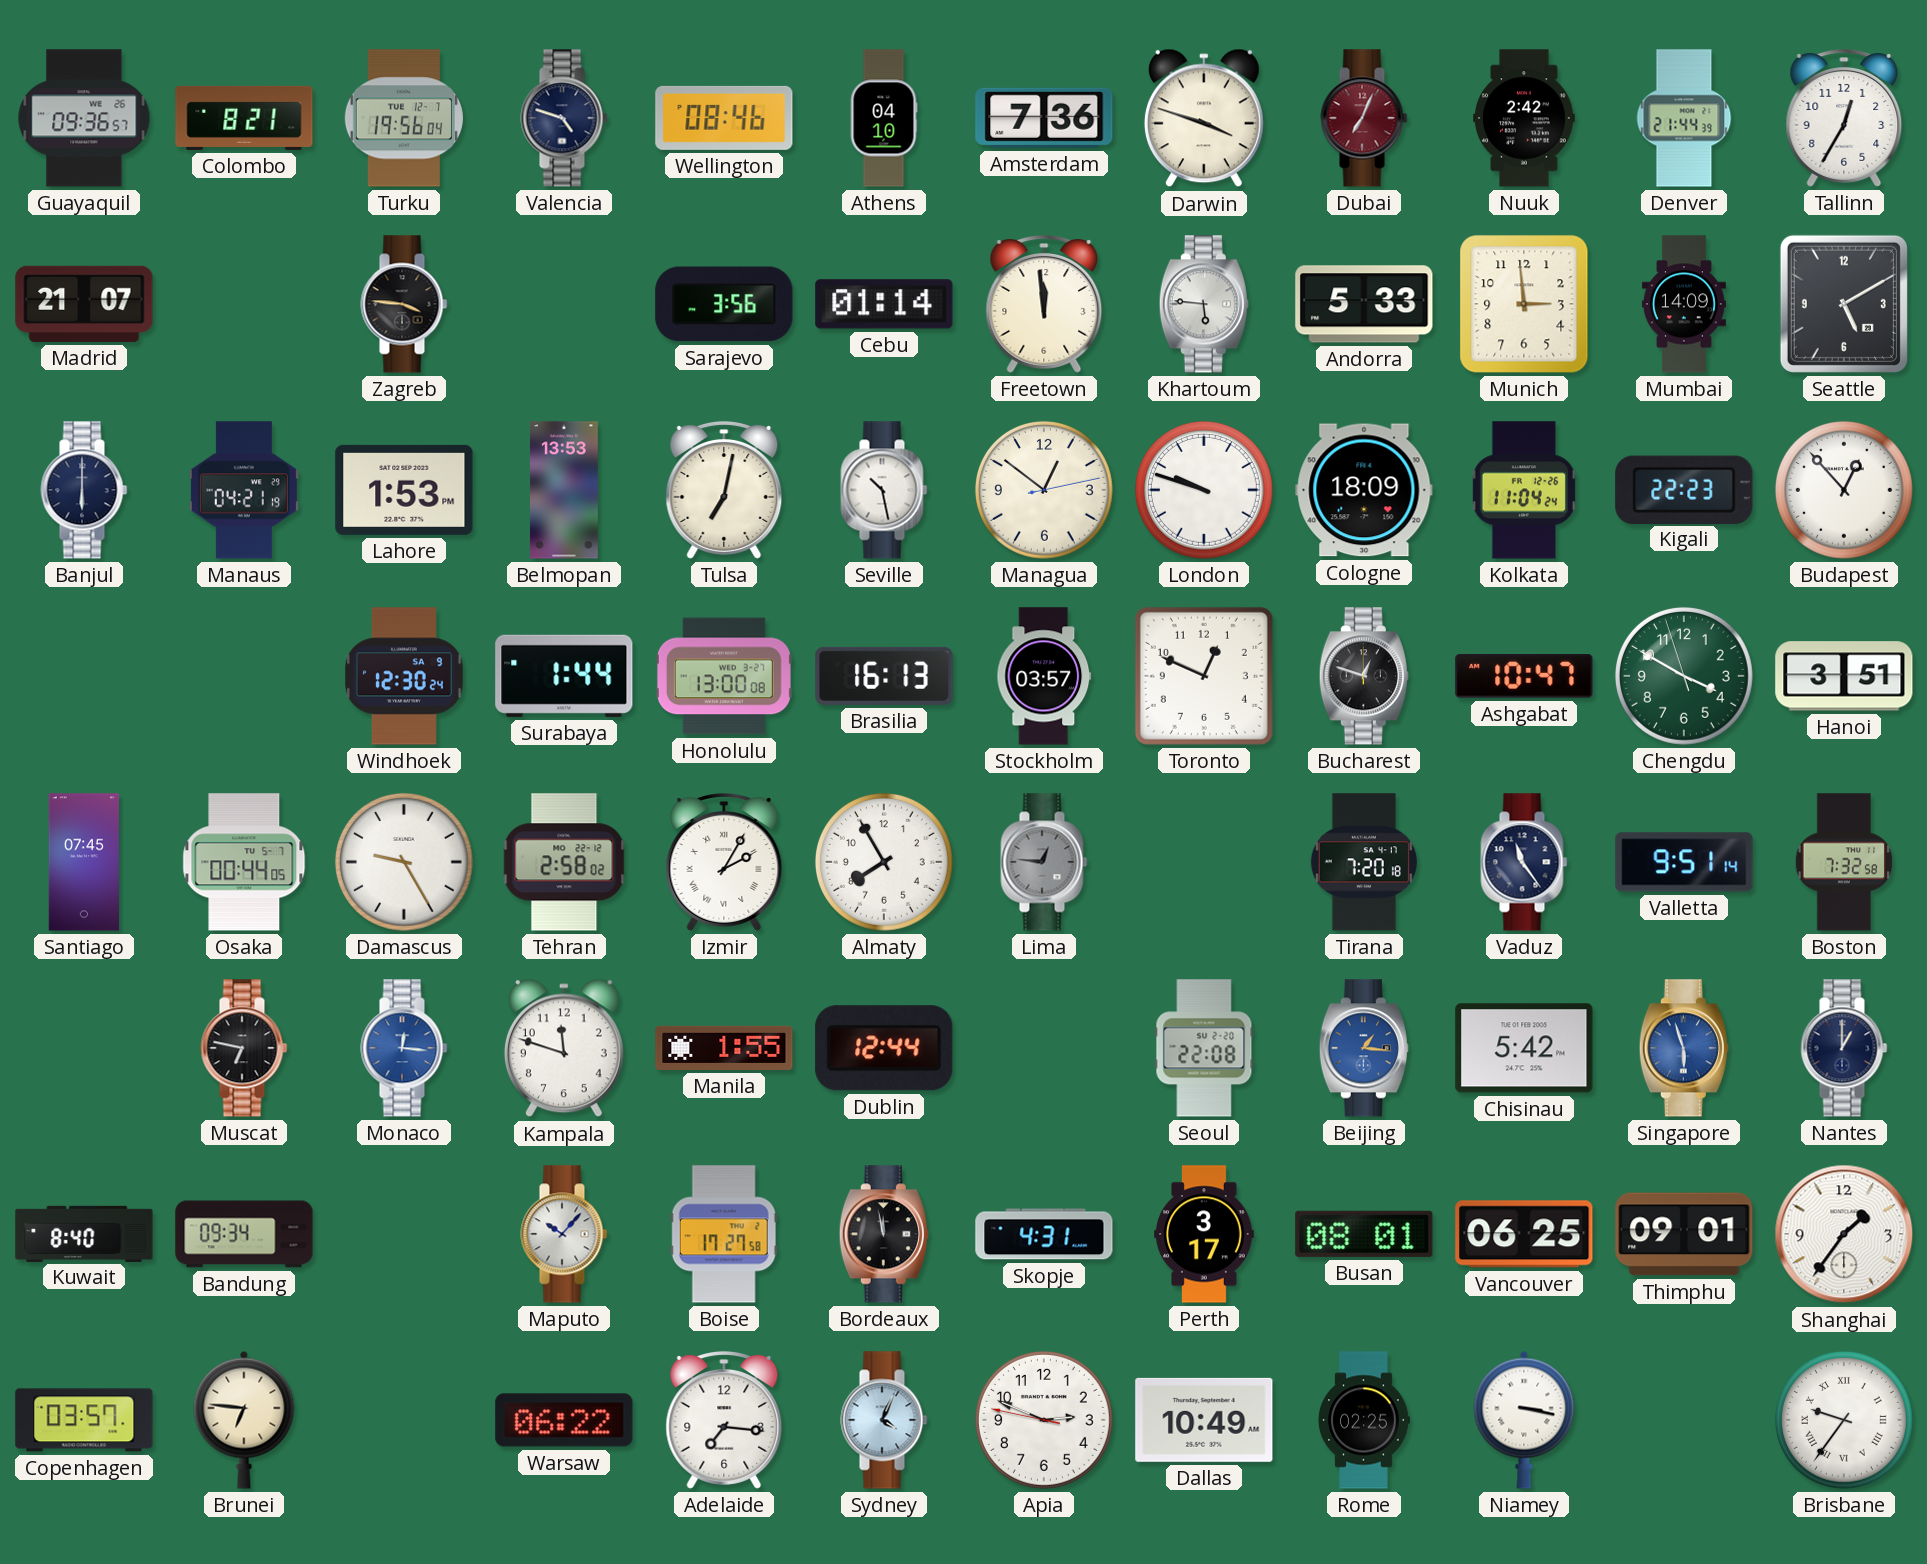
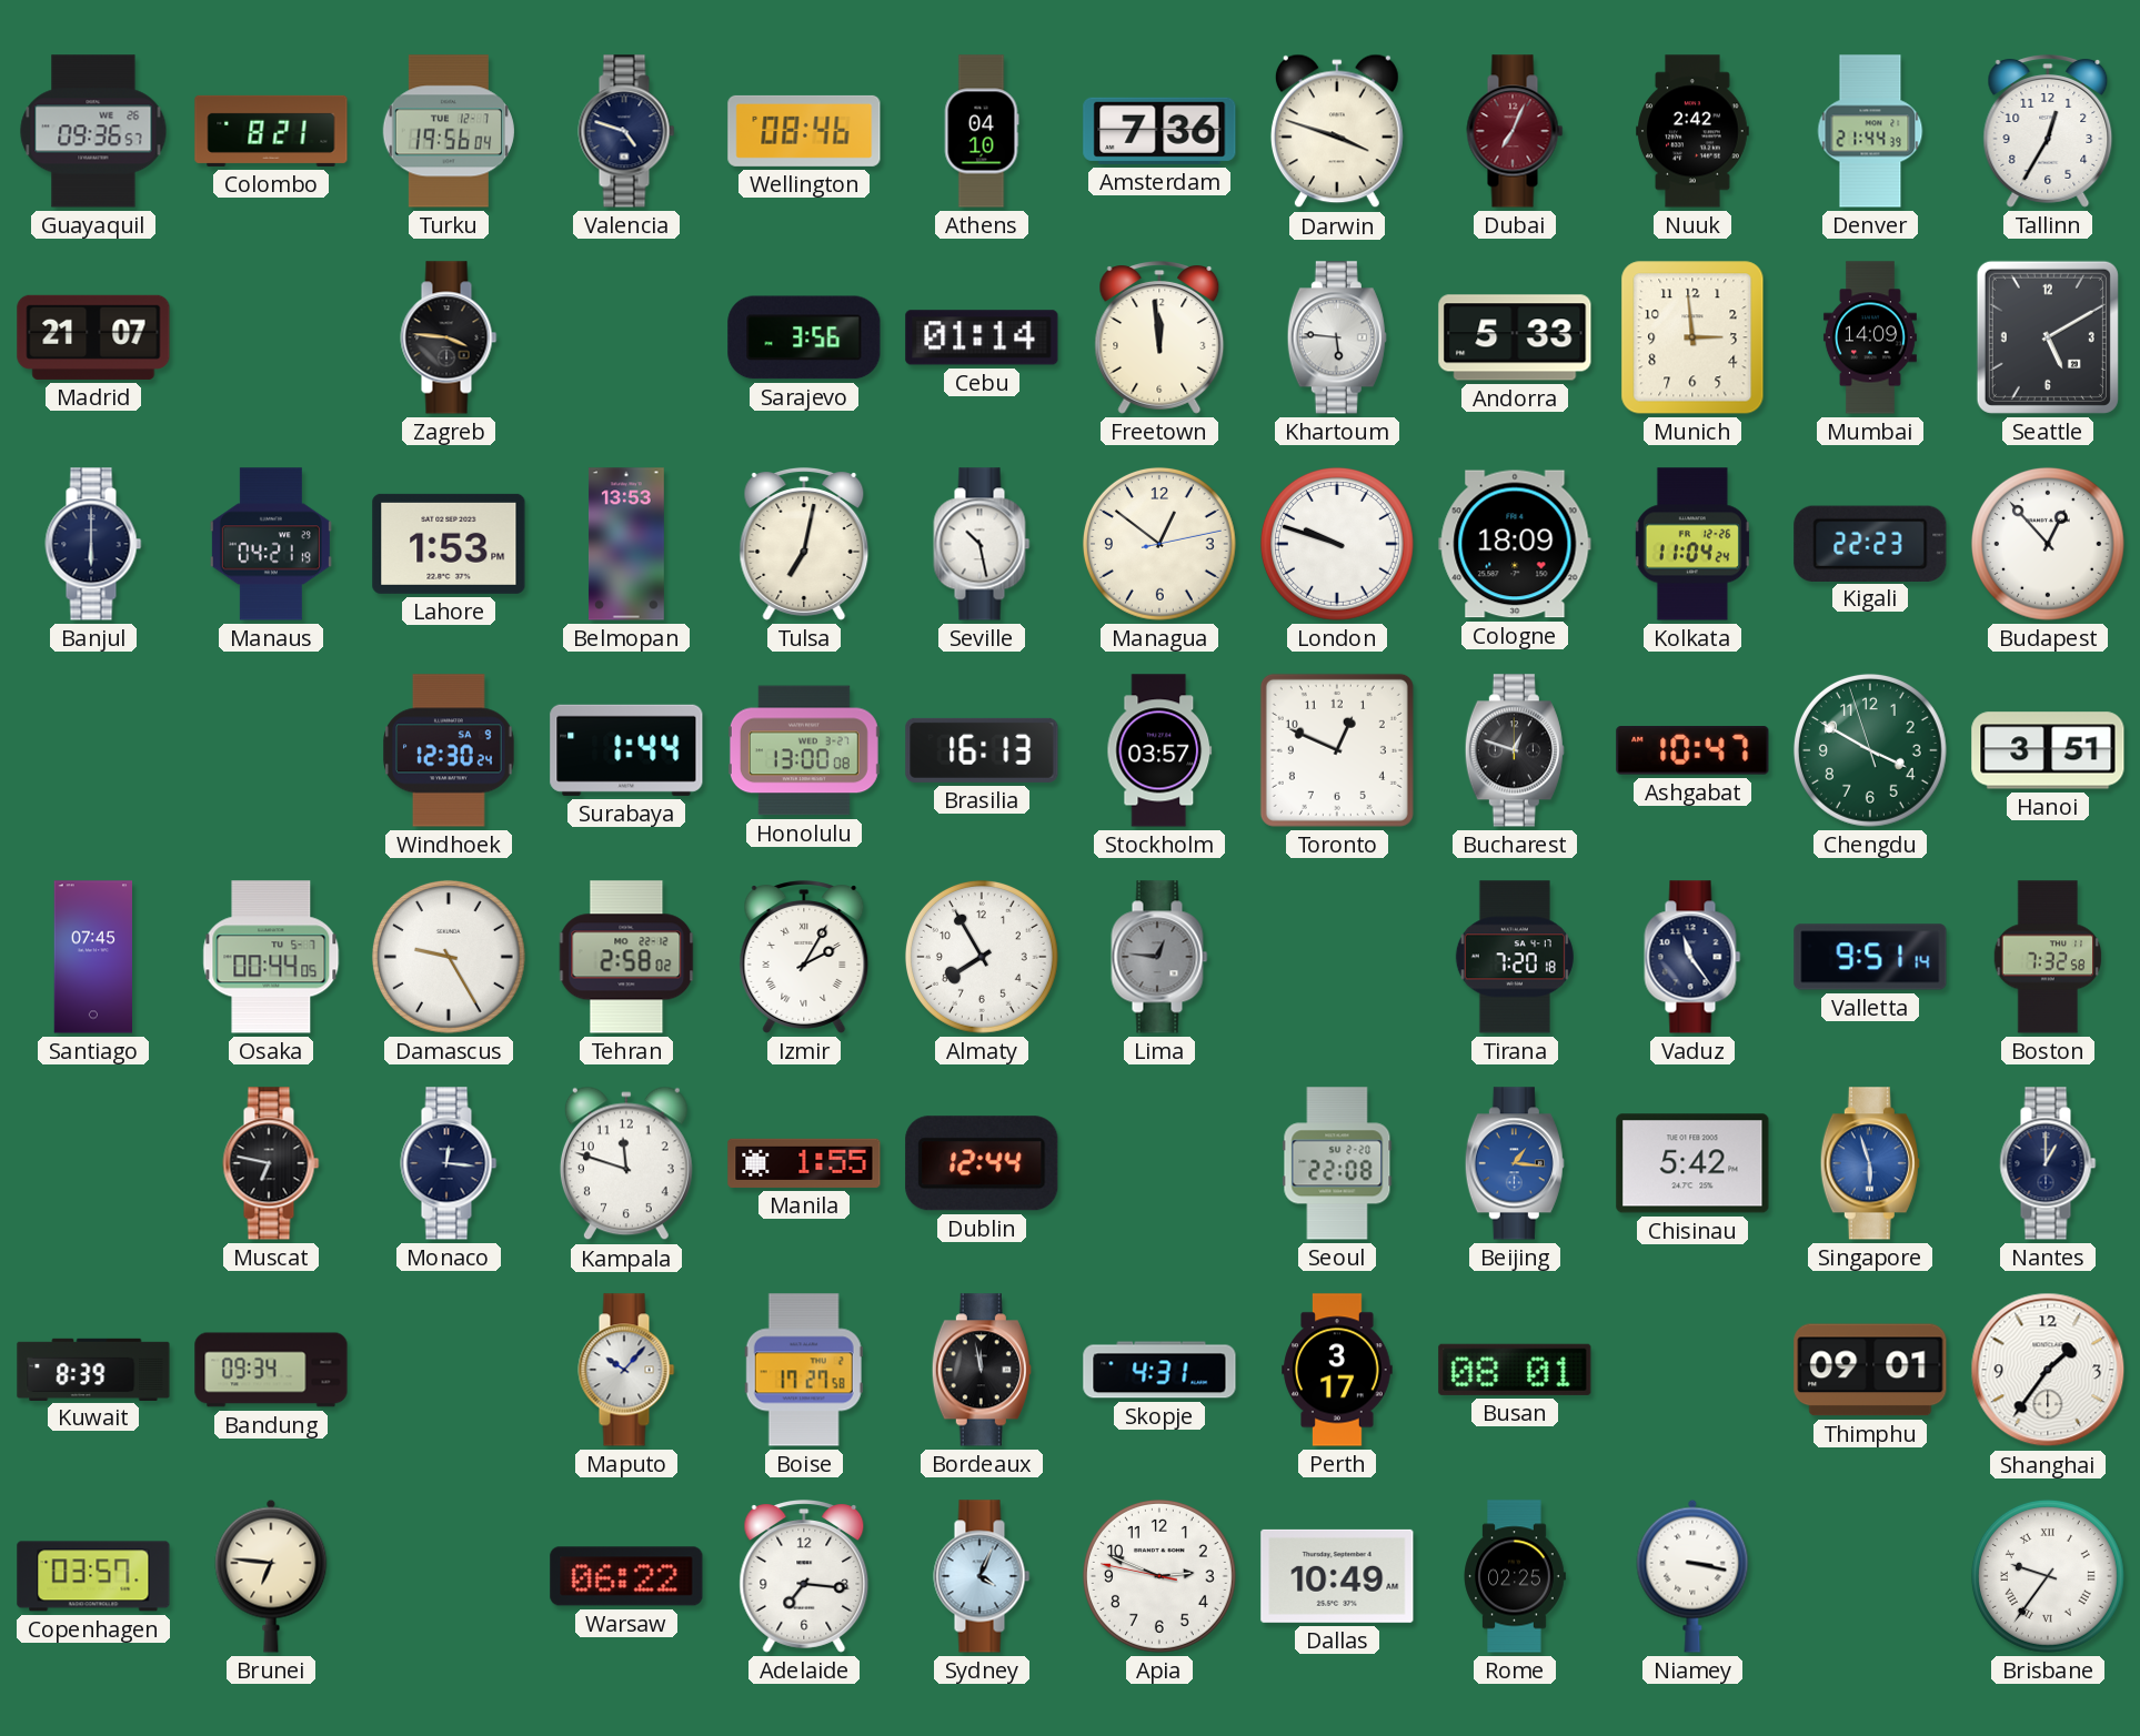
Monaco dial: blue -> navy
Kuwait: 8:40 -> 8:39
Vancouver: 06:25 -> none
